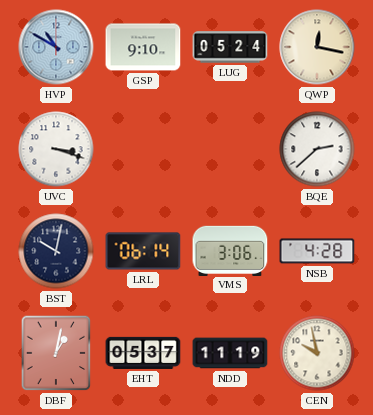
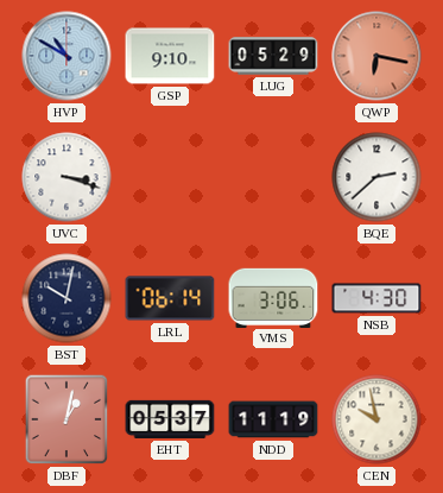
LUG: 05:24 -> 05:29
QWP: 12:17 -> 6:17
QWP dial: cream -> salmon
NSB: 4:28 -> 4:30
